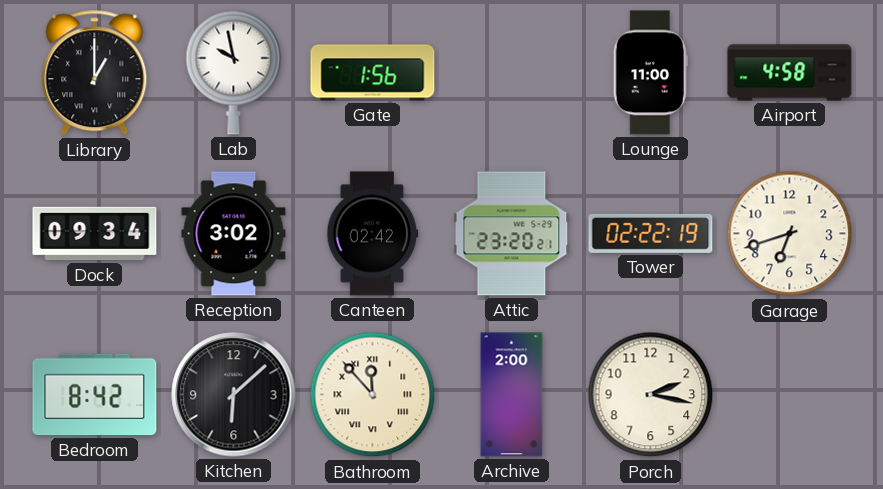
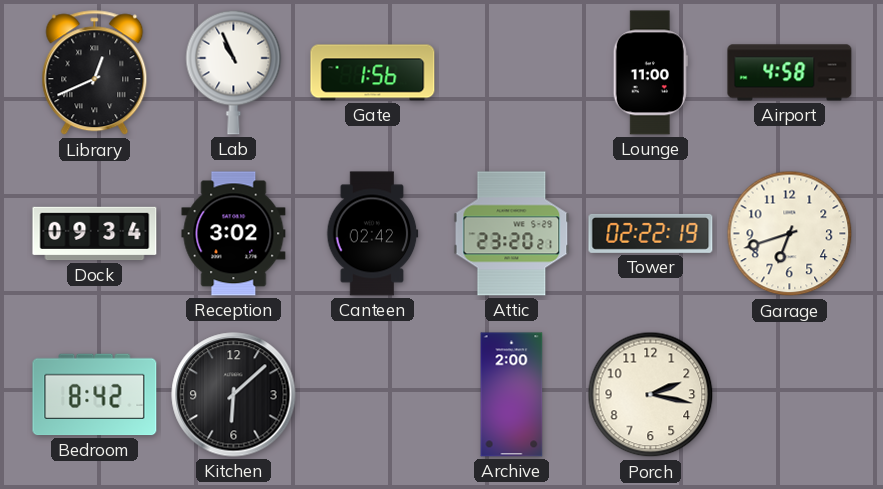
Library: 1:00 -> 12:41
Lab: 9:58 -> 10:56
Bathroom: 11:53 -> none
